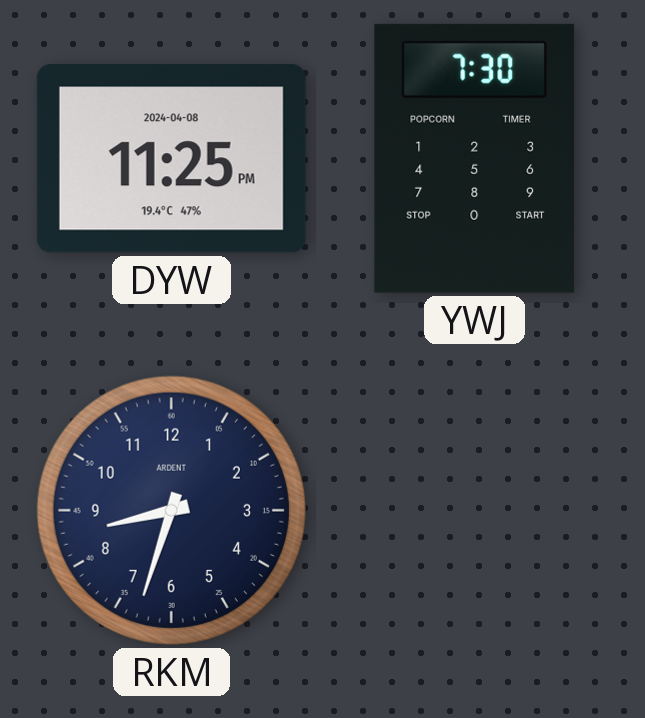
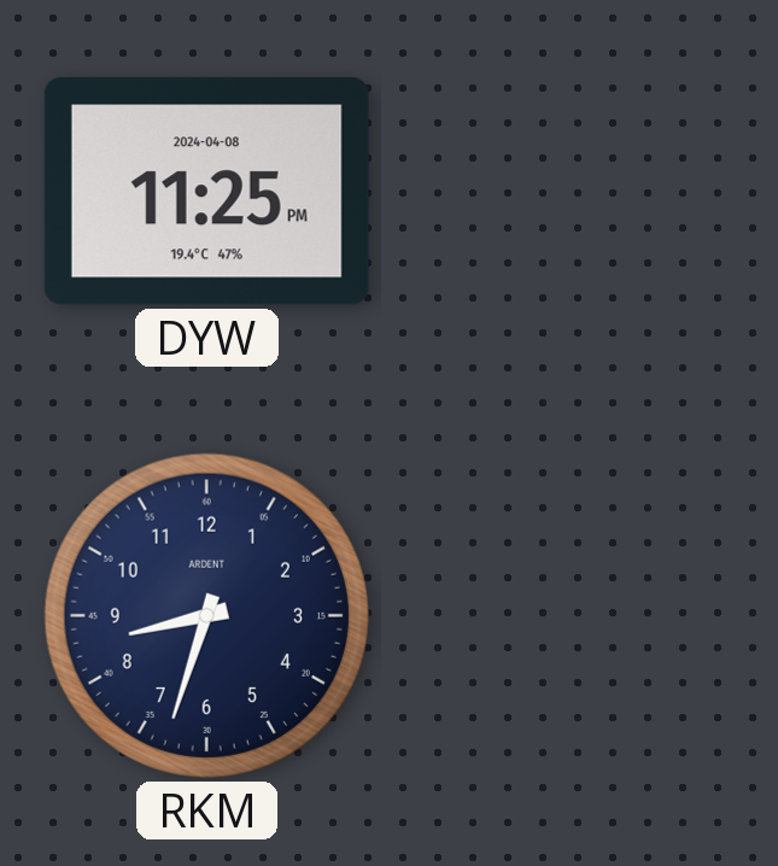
YWJ: 7:30 -> none
